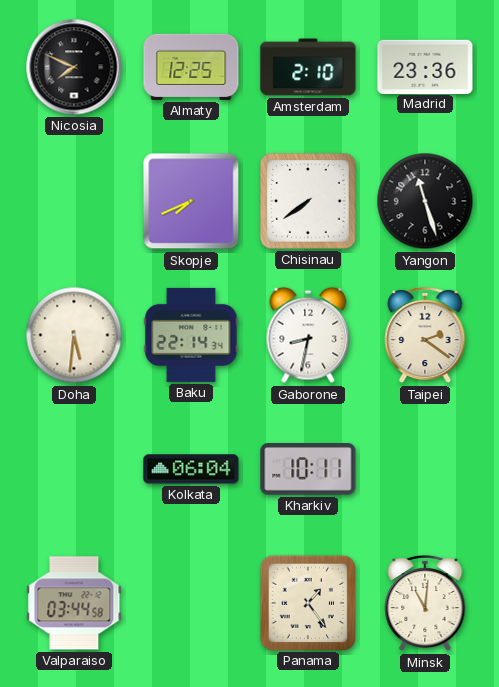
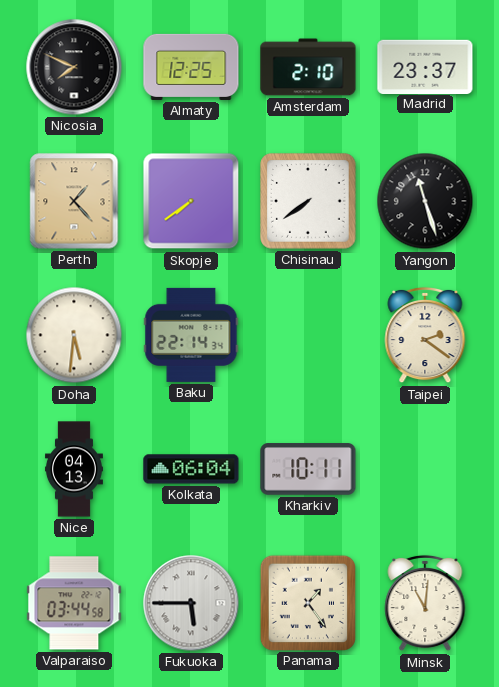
Madrid: 23:36 -> 23:37
Perth: none -> 1:23
Skopje: 7:41 -> 7:39
Gaborone: 8:32 -> none
Nice: none -> 04:13
Fukuoka: none -> 5:45
